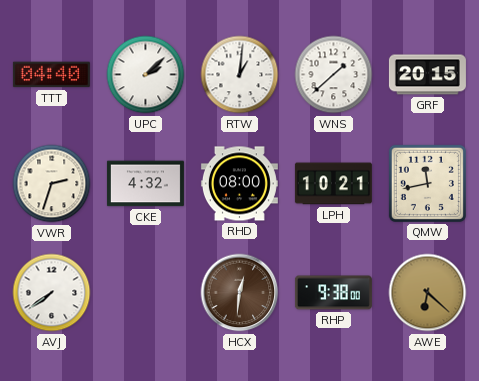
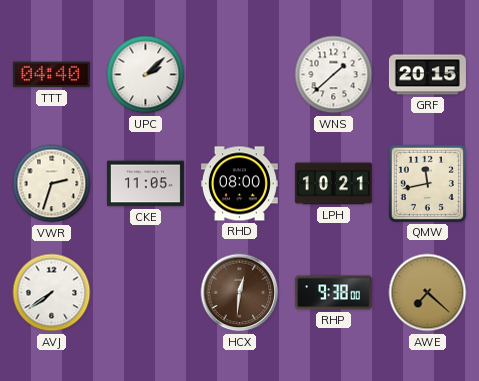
RTW: 1:01 -> none
CKE: 4:32 -> 11:05
AWE: 6:22 -> 7:22
